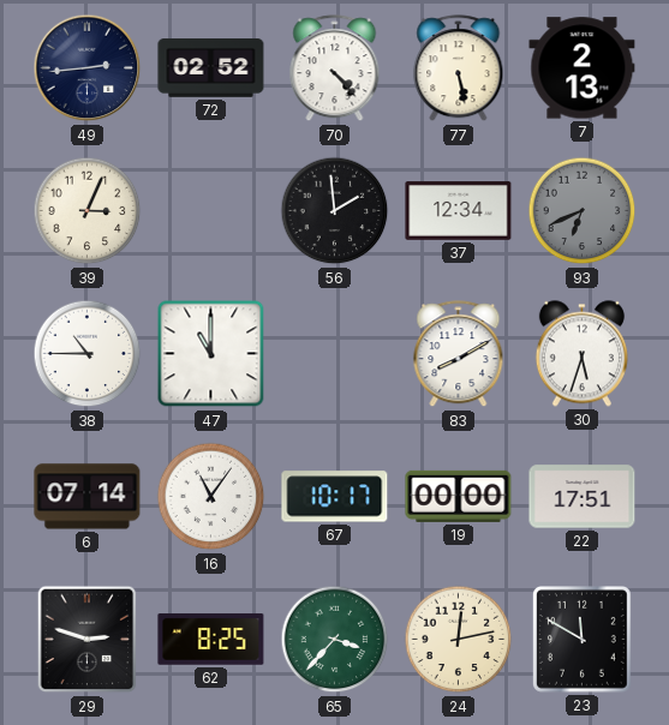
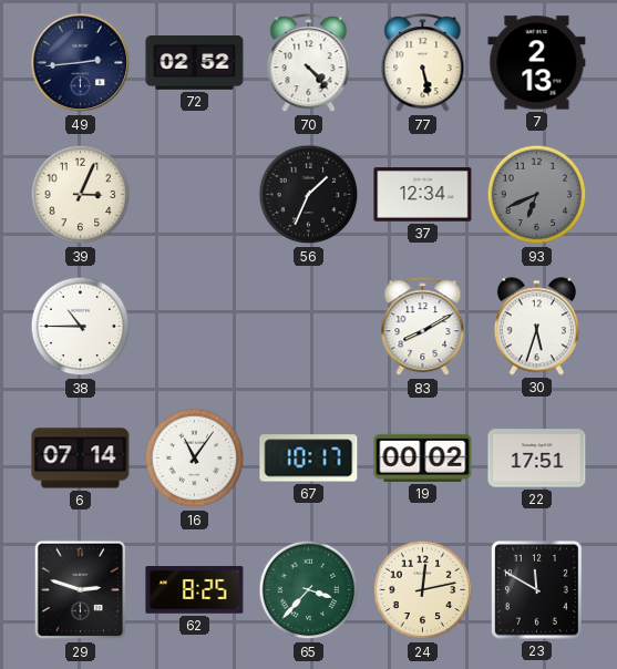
56: 1:59 -> 1:34
47: 11:00 -> none
19: 00:00 -> 00:02
